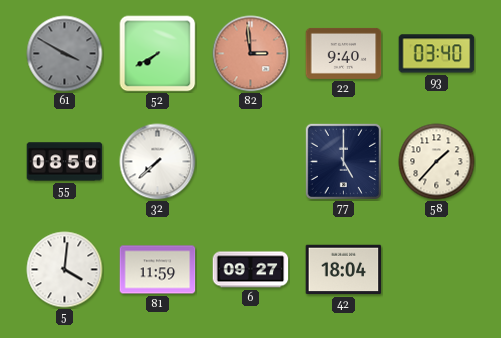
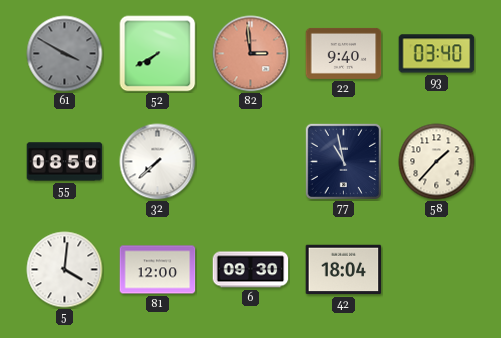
77: 5:00 -> 10:58
81: 11:59 -> 12:00
6: 09:27 -> 09:30
